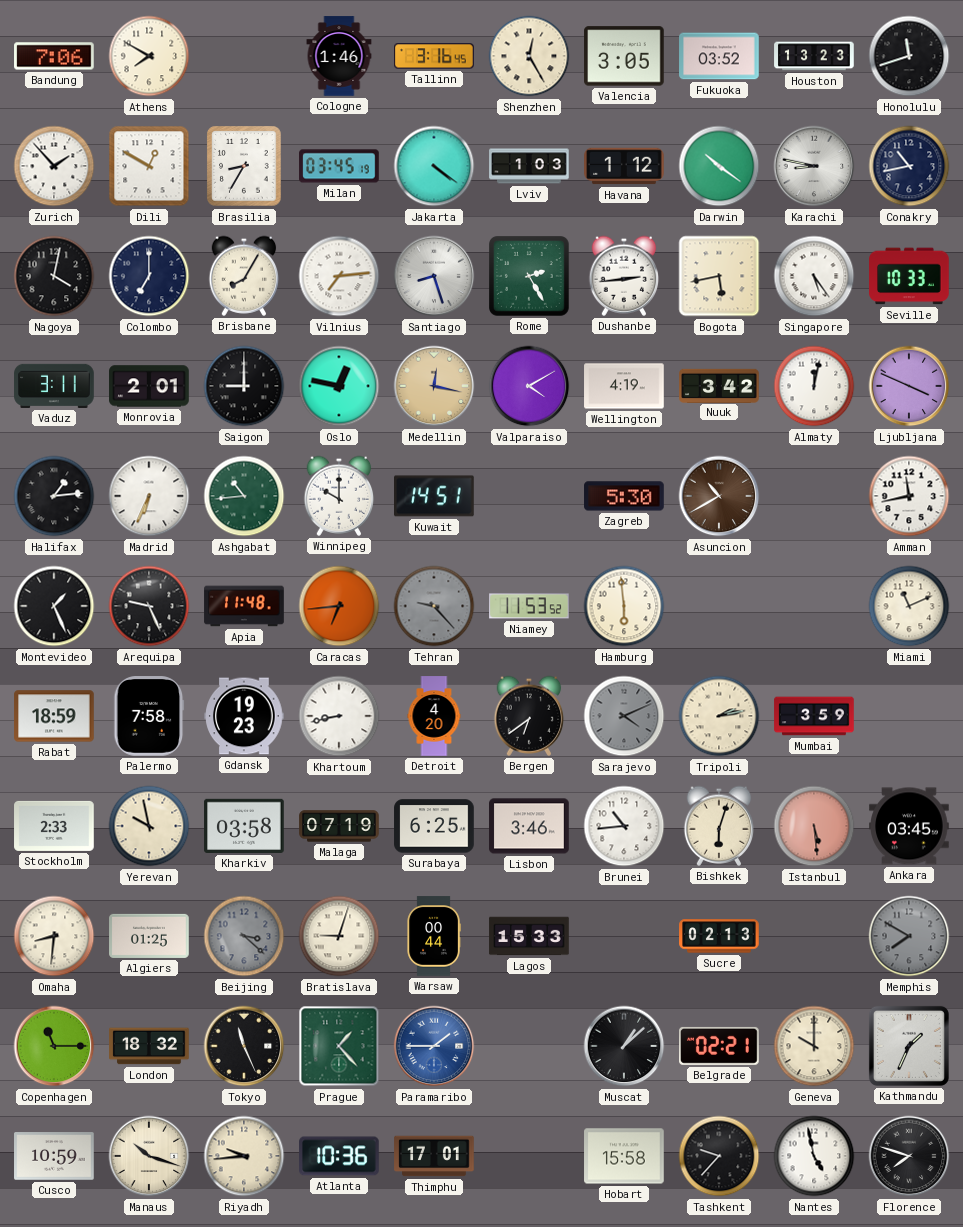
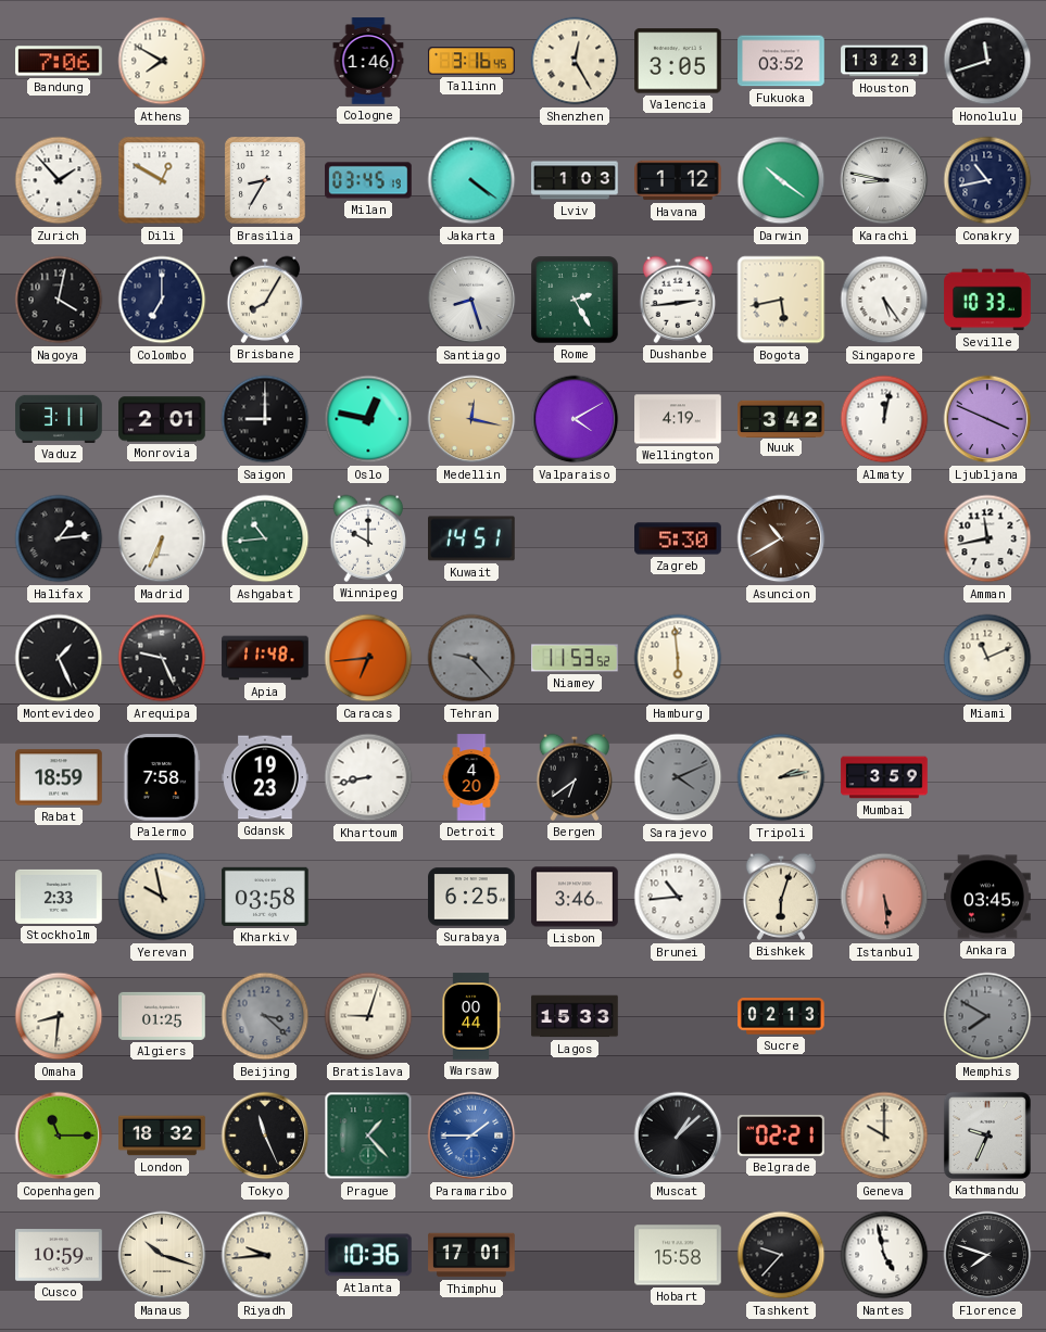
Vilnius: 7:14 -> none
Malaga: 07:19 -> none
Kathmandu: 1:34 -> 9:34
